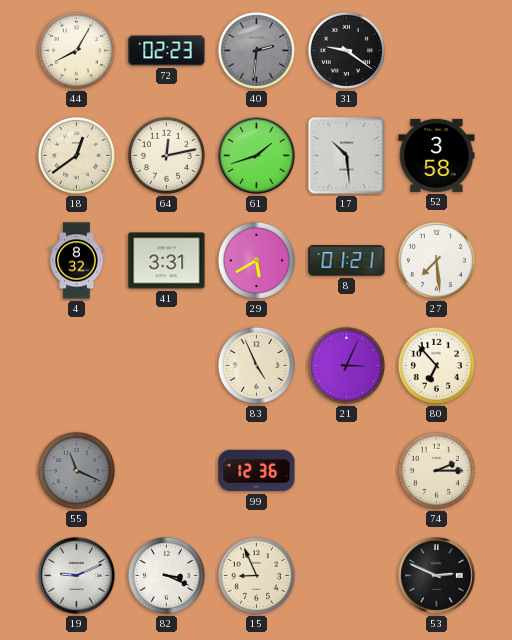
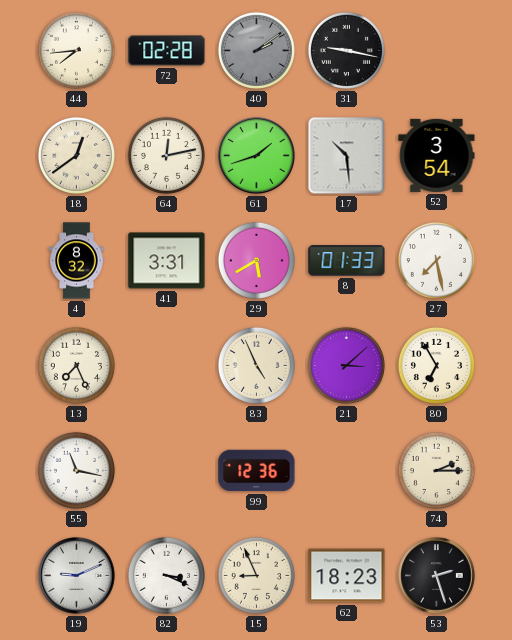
44: 8:05 -> 7:44
72: 02:23 -> 02:28
40: 2:31 -> 2:09
31: 9:21 -> 9:17
52: 3:58 -> 3:54
8: 01:21 -> 01:33
27: 7:29 -> 7:28
13: none -> 7:26
21: 3:04 -> 3:08
80: 6:53 -> 6:55
55: 11:19 -> 11:17
55 dial: grey -> white
62: none -> 18:23
53: 2:49 -> 2:27
